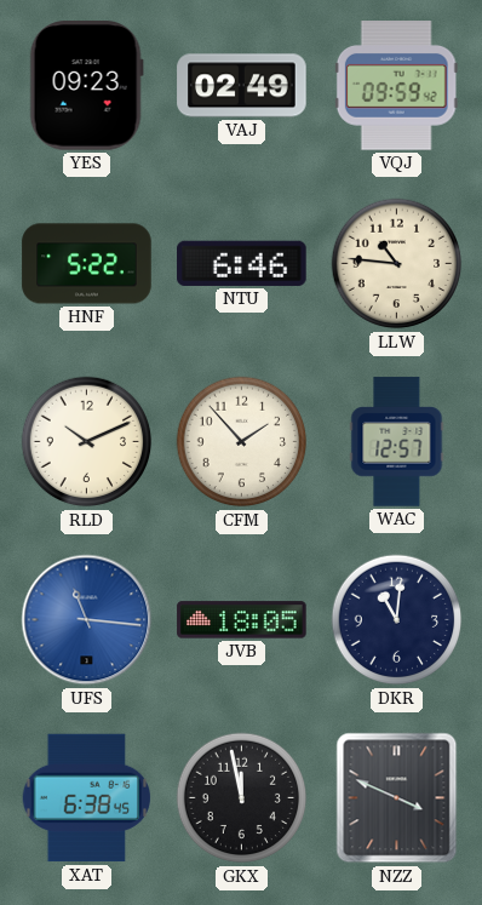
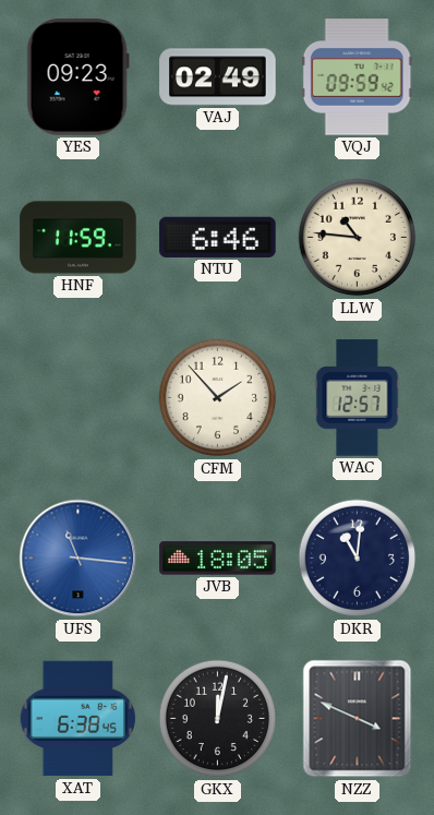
HNF: 5:22 -> 11:59
RLD: 10:11 -> none
GKX: 11:58 -> 12:02
